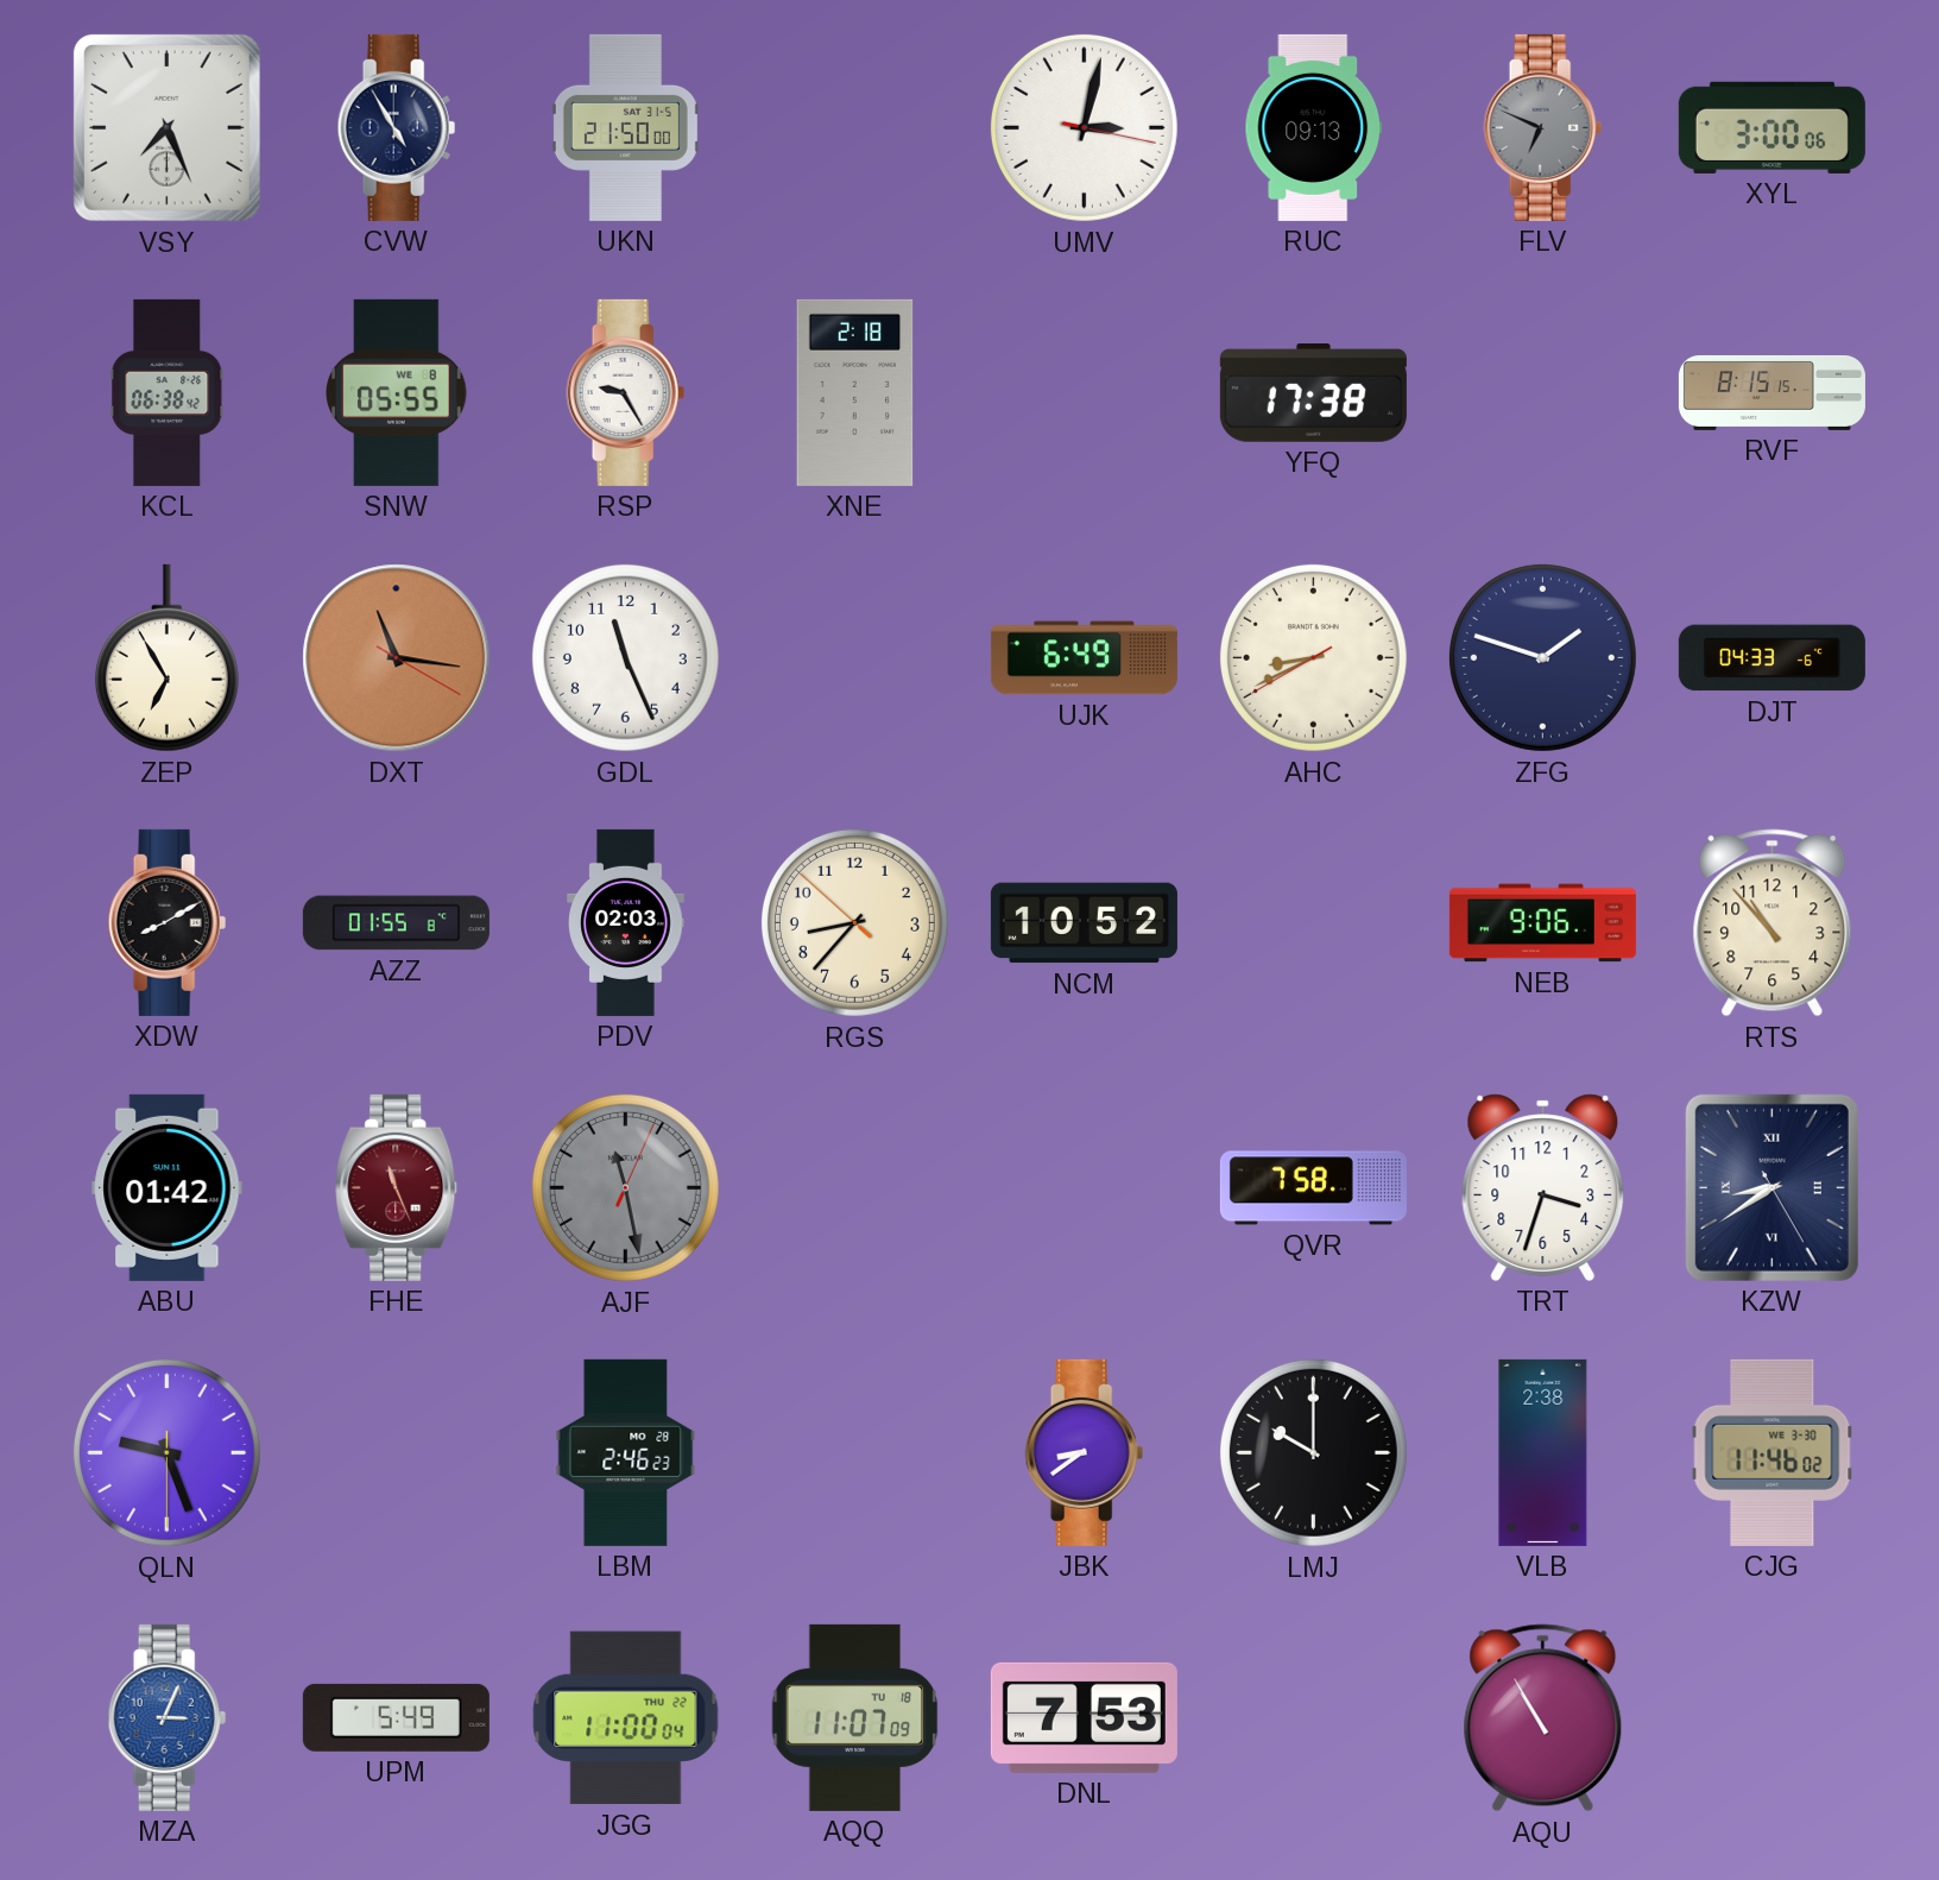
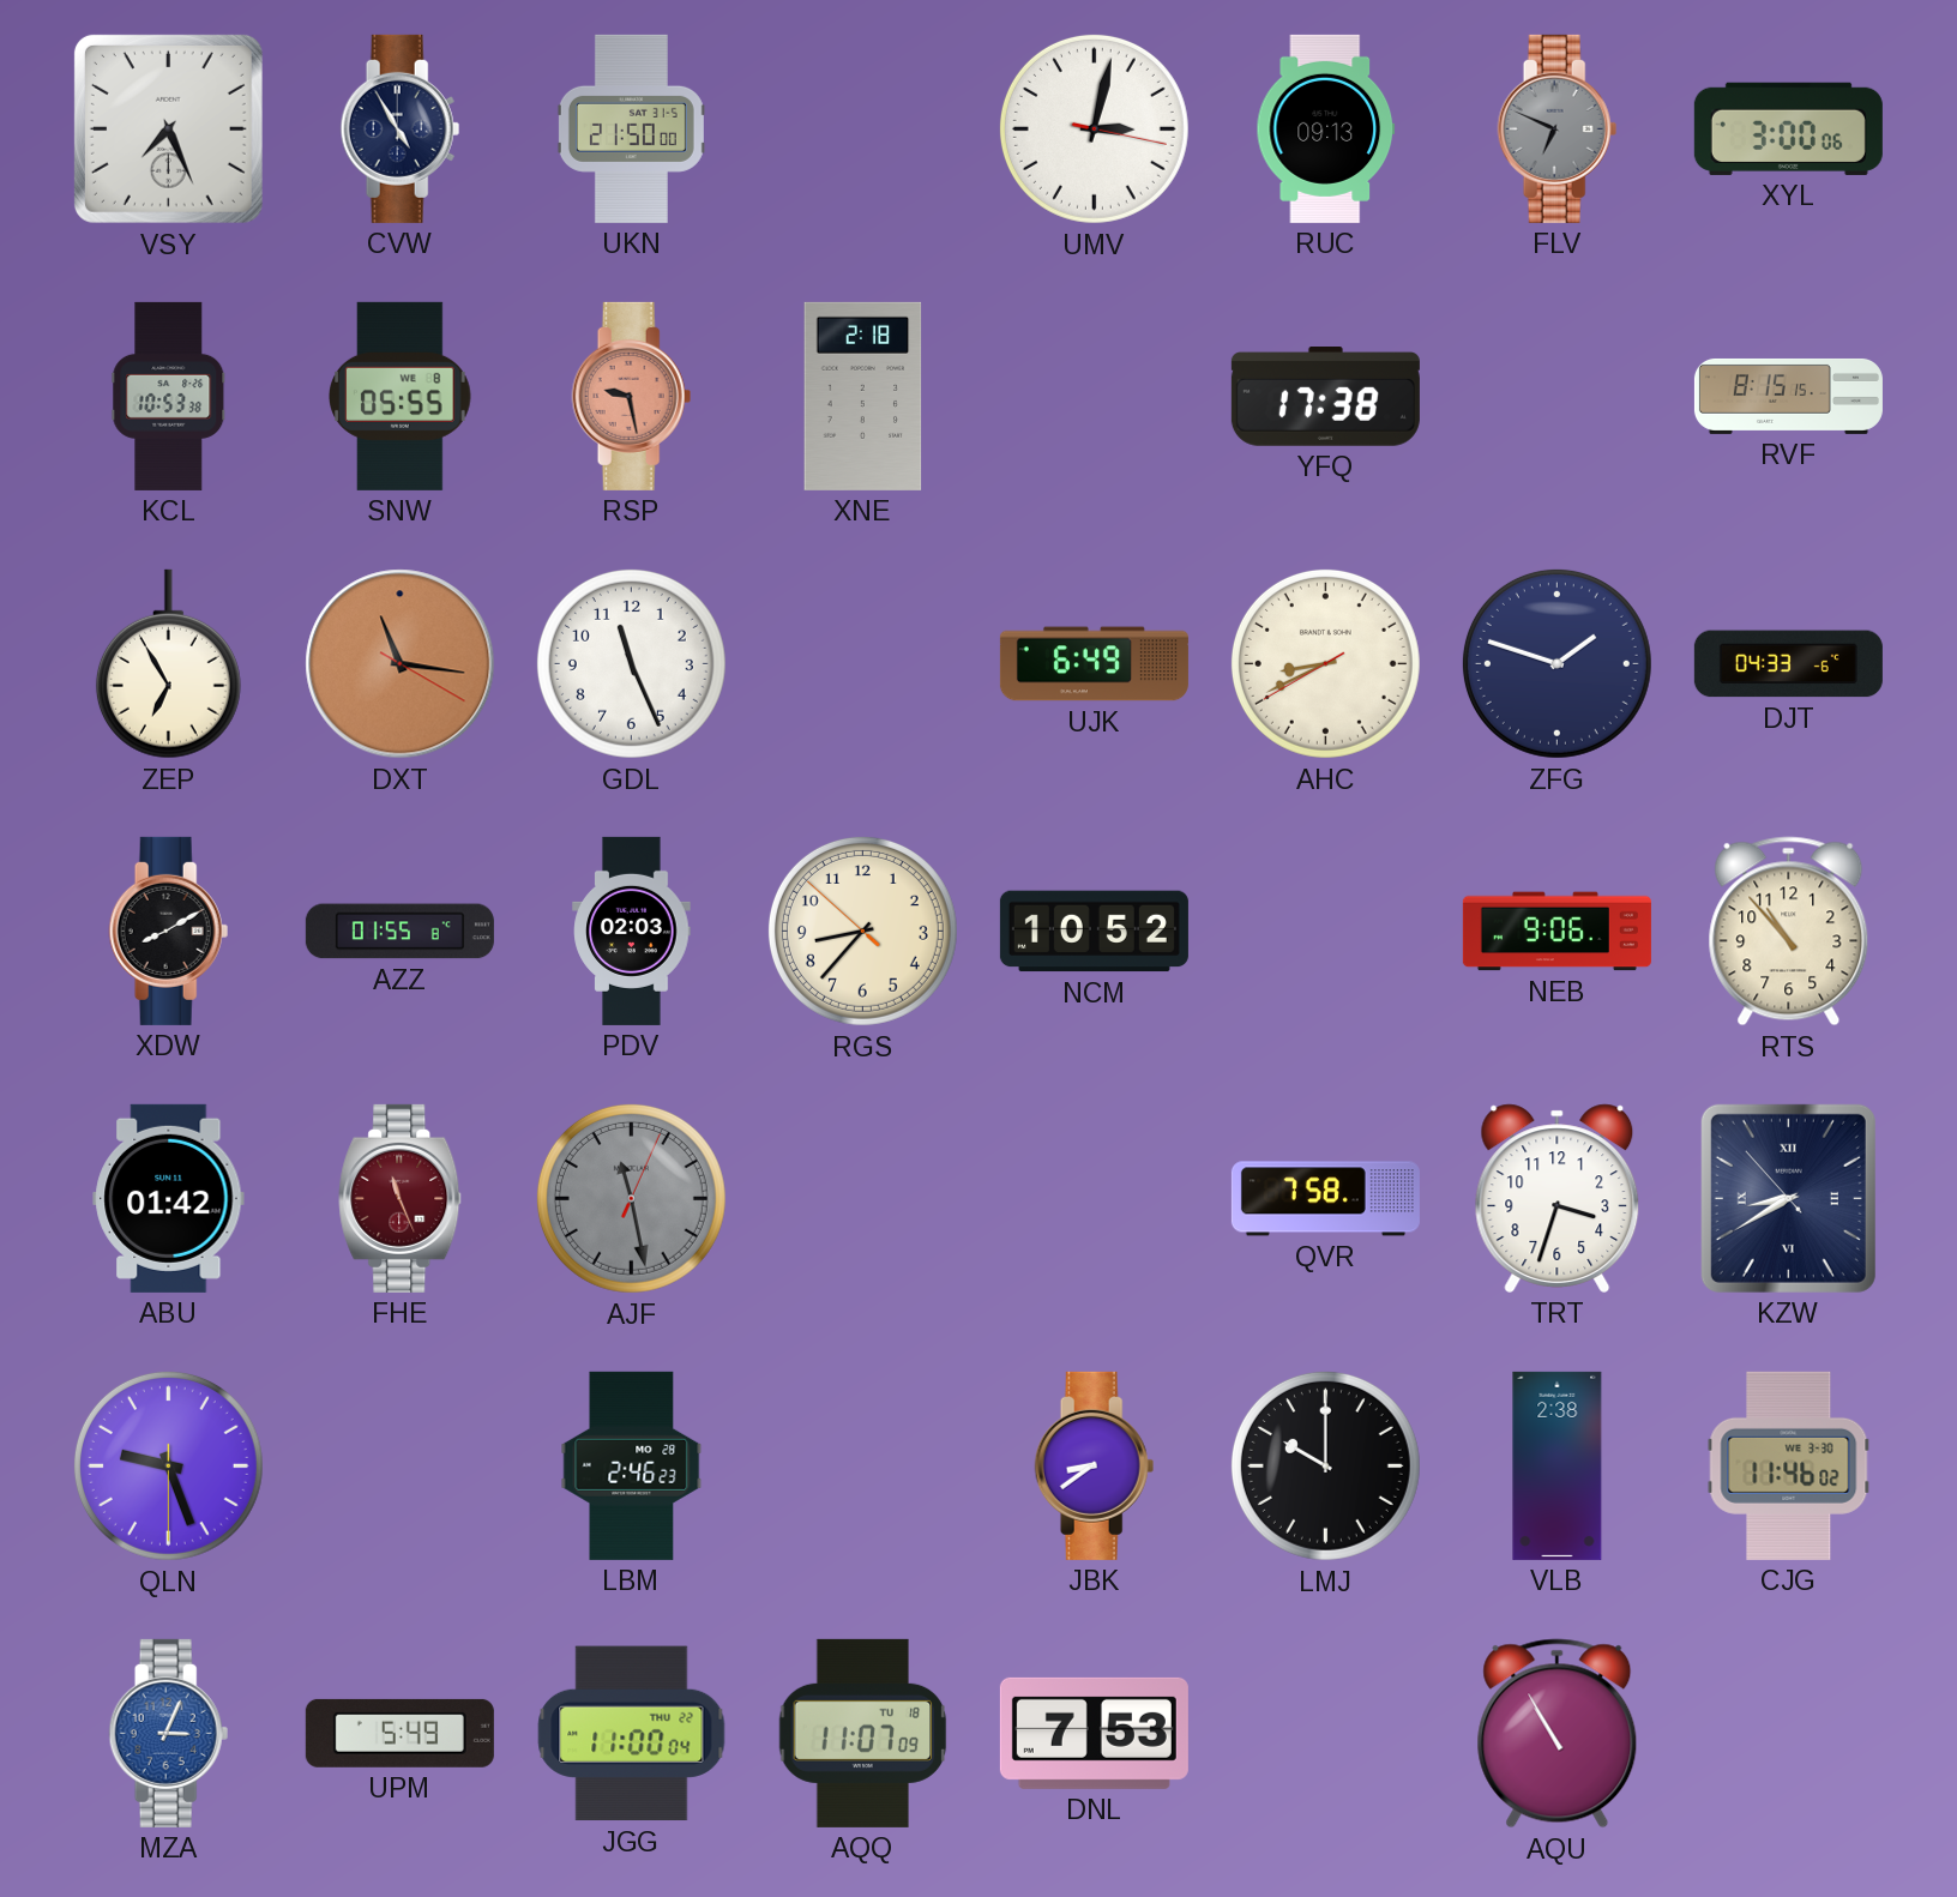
KCL: 06:38 -> 10:53
RSP: 9:25 -> 9:28
RSP dial: white -> salmon
KZW: 8:39:25 -> 8:39:53
